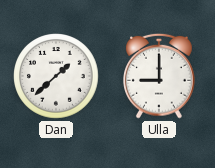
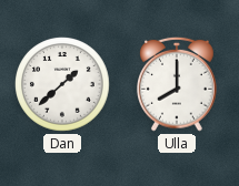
Ulla: 9:00 -> 8:00
